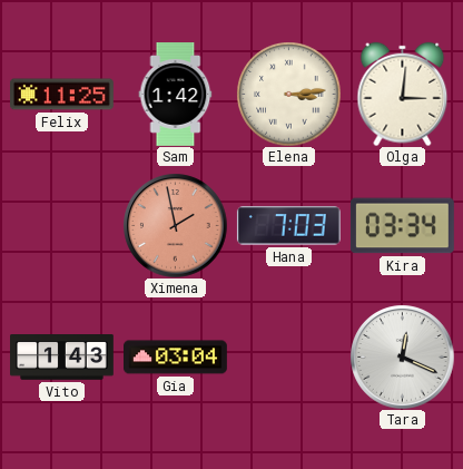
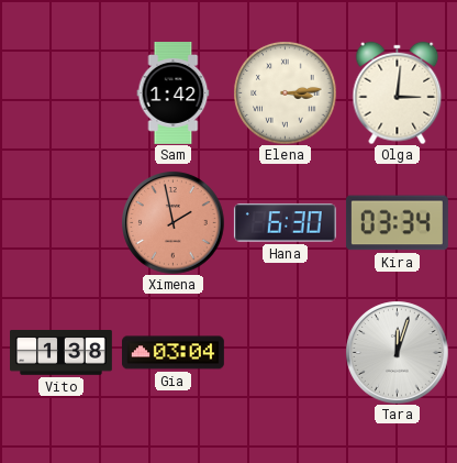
Felix: 11:25 -> none
Hana: 7:03 -> 6:30
Vito: 1:43 -> 1:38
Tara: 12:19 -> 12:03
